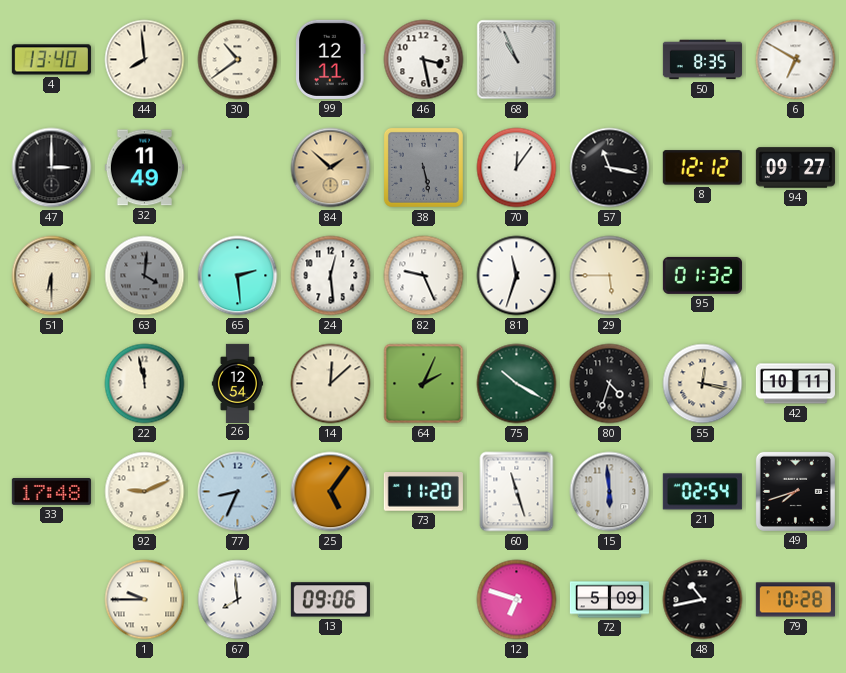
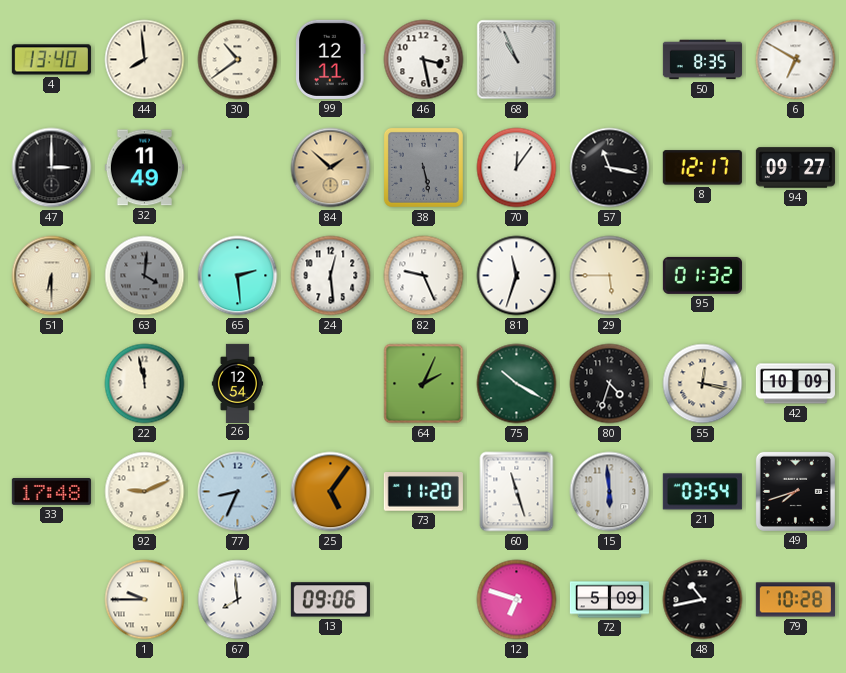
8: 12:12 -> 12:17
14: 12:08 -> none
42: 10:11 -> 10:09
21: 02:54 -> 03:54
